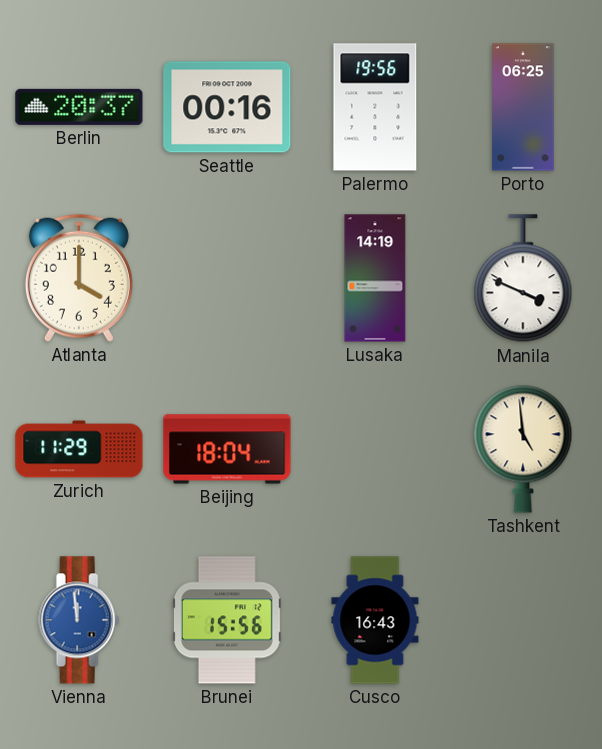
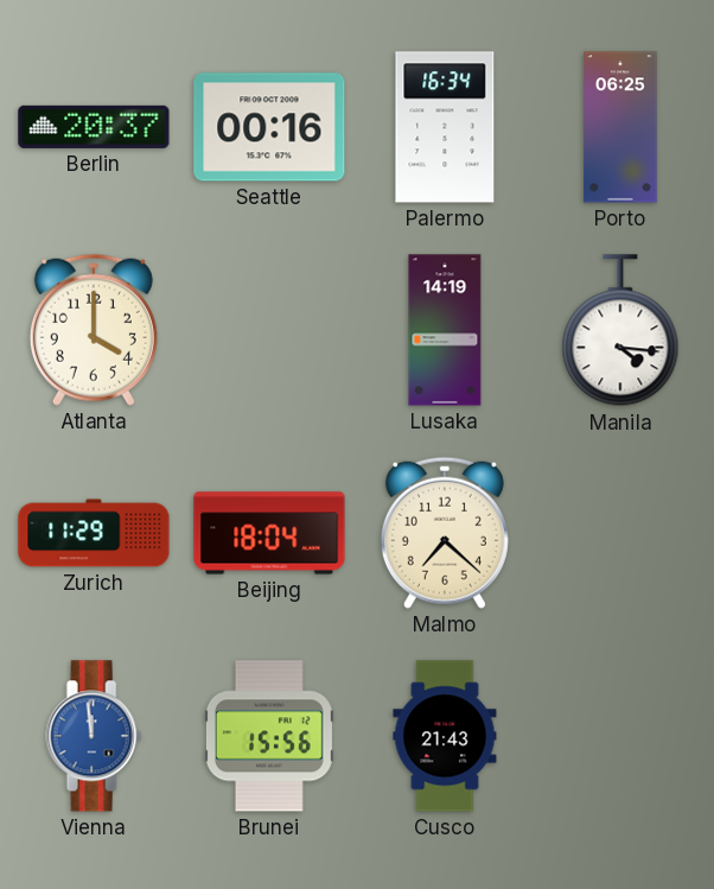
Palermo: 19:56 -> 16:34
Manila: 3:49 -> 4:16
Malmo: none -> 7:22
Tashkent: 4:59 -> none
Cusco: 16:43 -> 21:43
